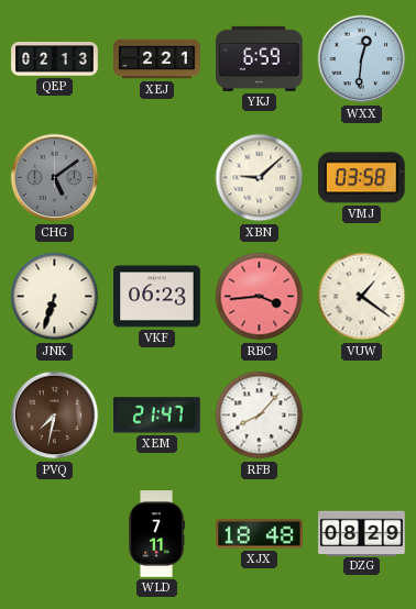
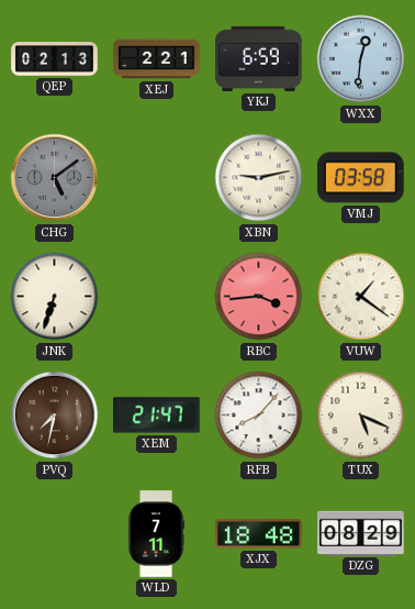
XBN: 9:08 -> 9:13
VKF: 06:23 -> none
TUX: none -> 5:19
